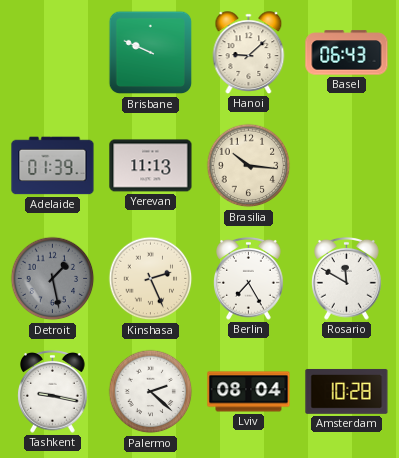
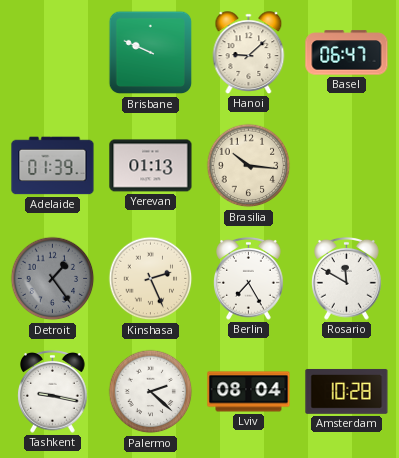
Basel: 06:43 -> 06:47
Yerevan: 11:13 -> 01:13
Detroit: 1:28 -> 1:24
